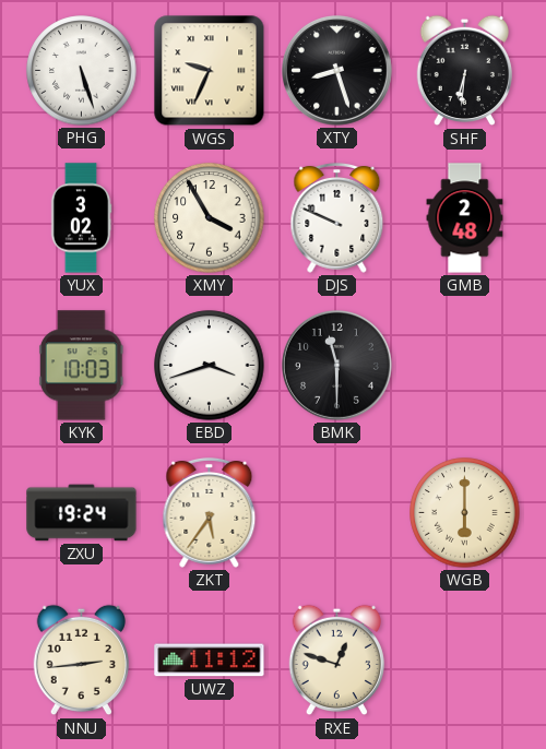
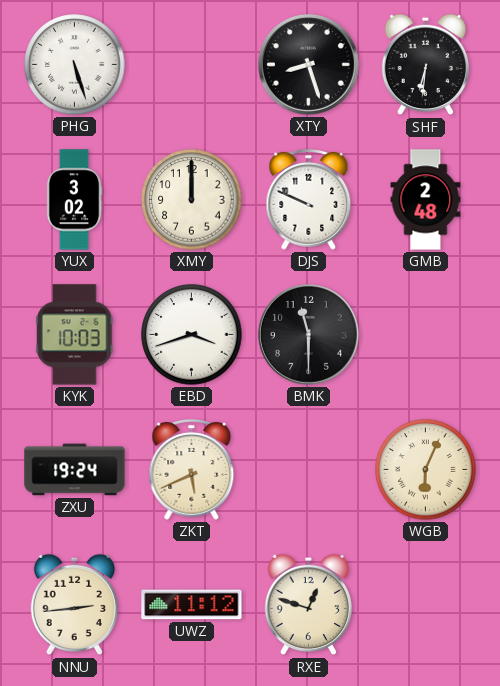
WGS: 9:34 -> none
XMY: 3:55 -> 12:00
ZKT: 5:36 -> 5:41
WGB: 6:00 -> 6:04
